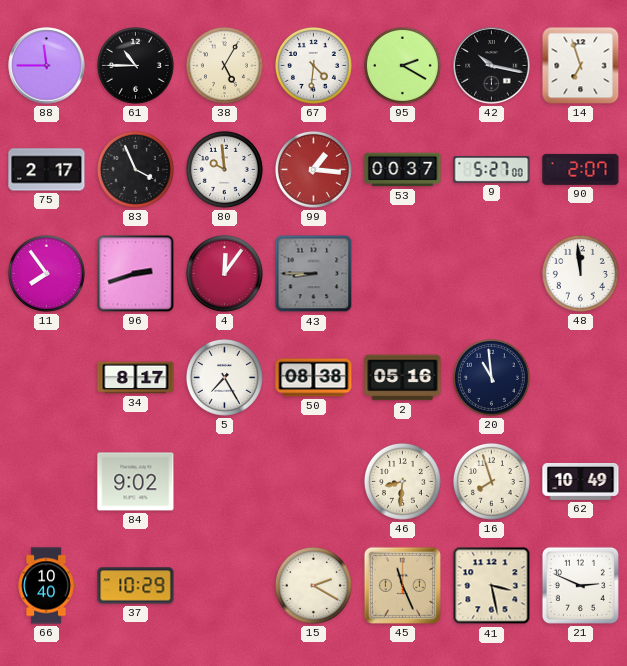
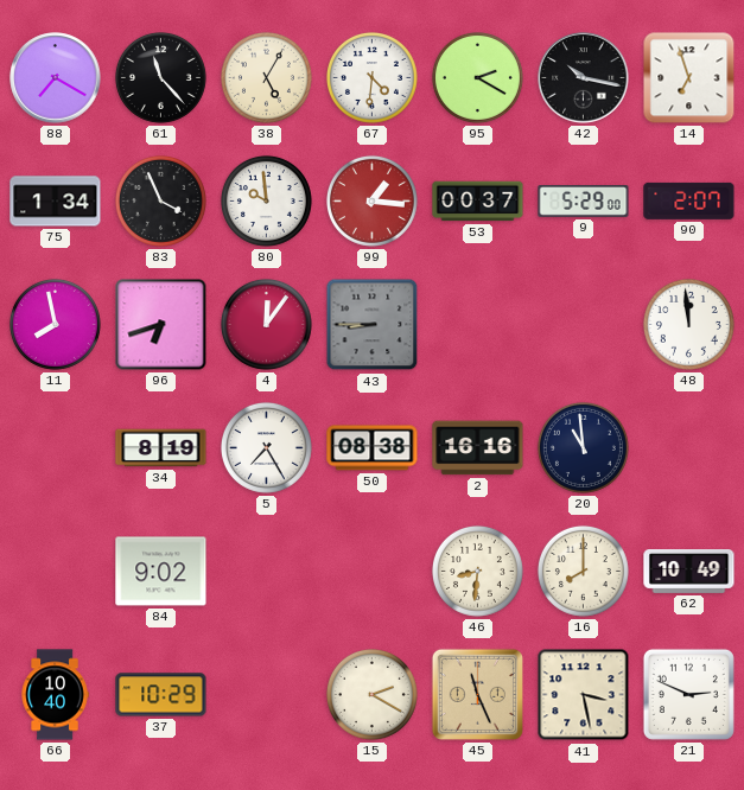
88: 11:45 -> 7:20
61: 10:45 -> 11:23
75: 2:17 -> 1:34
9: 5:27 -> 5:29
11: 7:54 -> 7:58
96: 2:42 -> 6:42
34: 8:17 -> 8:19
2: 05:16 -> 16:16
16: 7:57 -> 8:00
